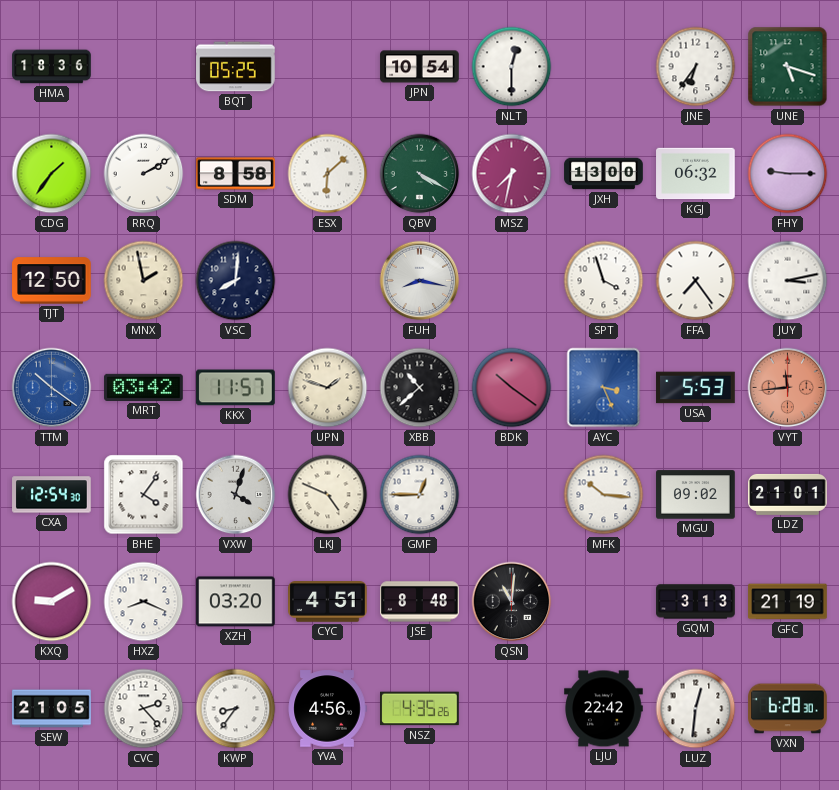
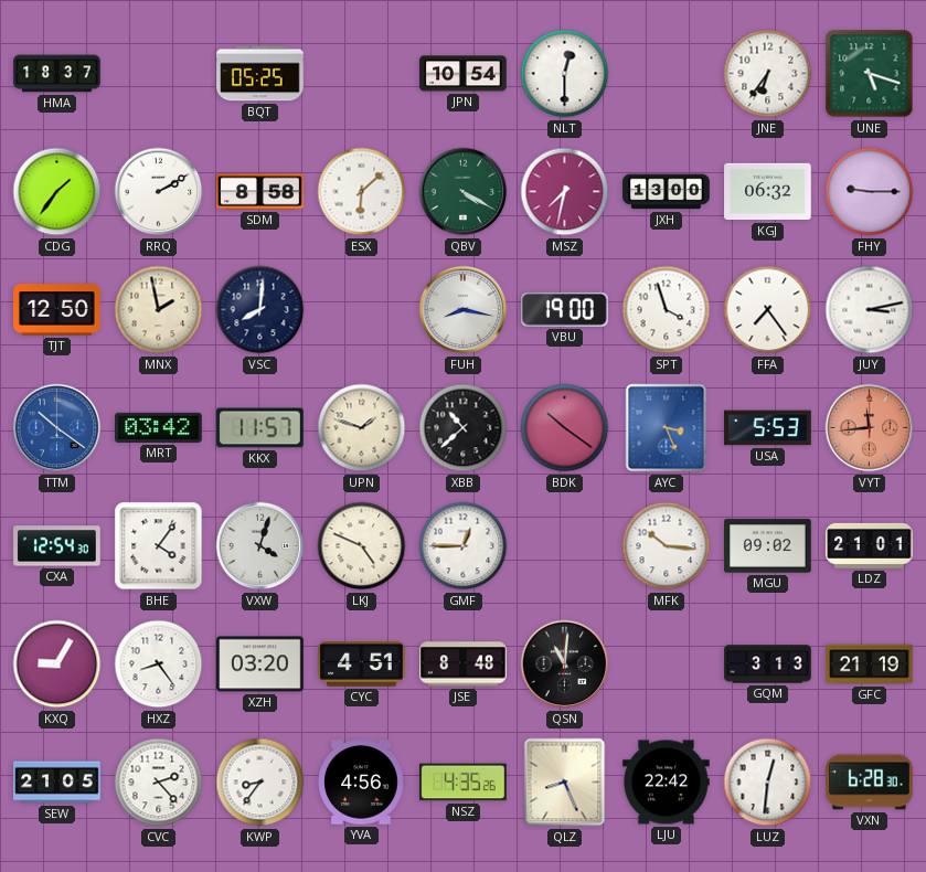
HMA: 18:36 -> 18:37
VBU: none -> 19:00
KXQ: 9:10 -> 9:05
HXZ: 8:19 -> 8:24
QLZ: none -> 8:26
